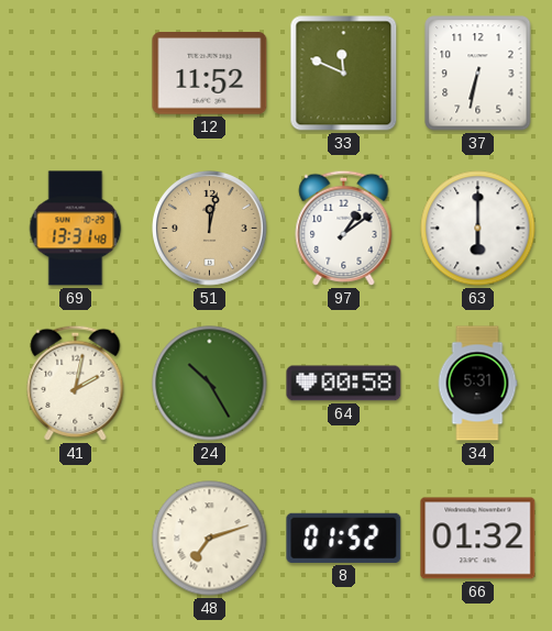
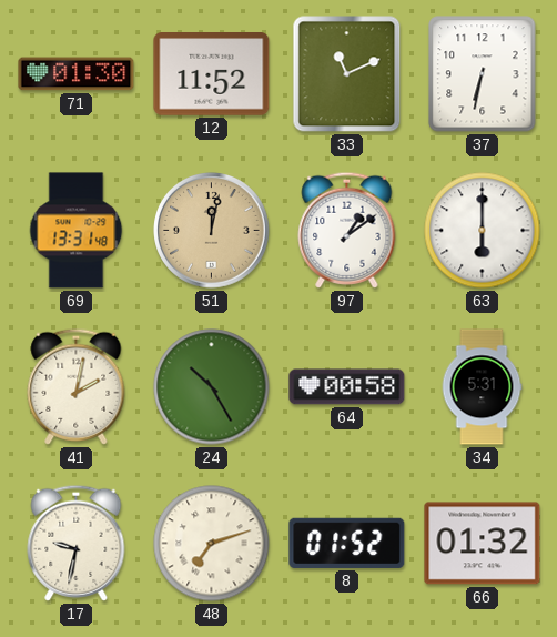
71: none -> 01:30
33: 11:49 -> 11:11
17: none -> 9:32
